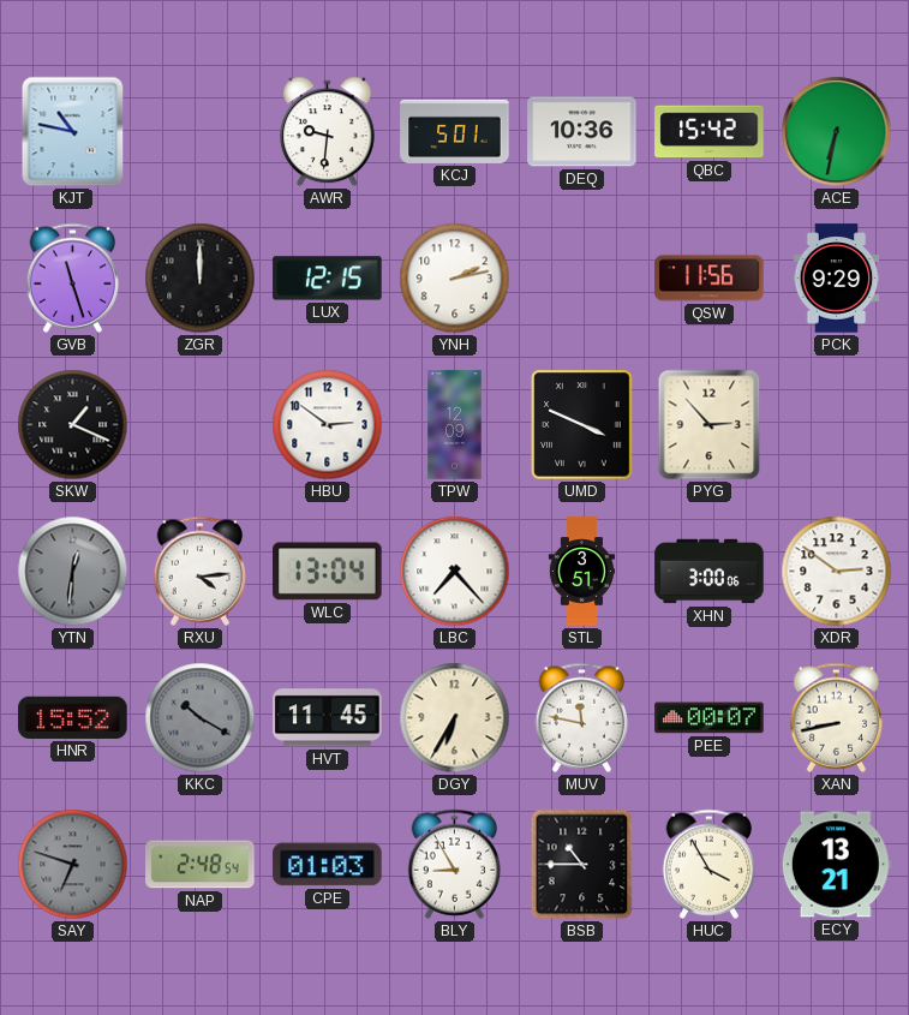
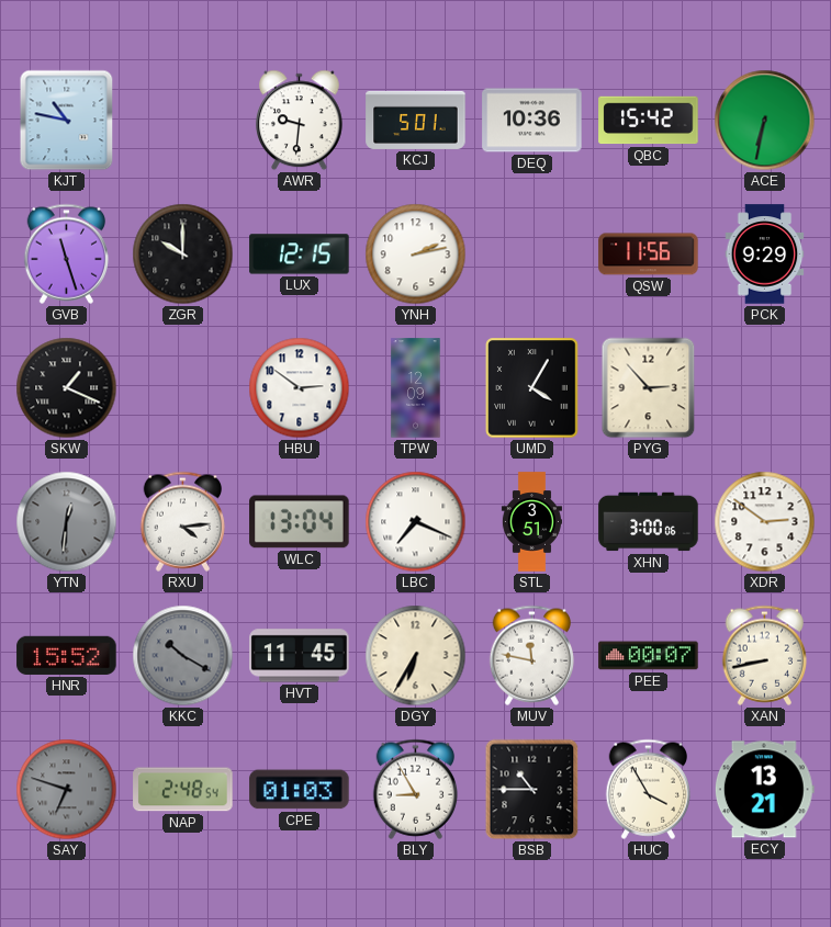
ZGR: 12:00 -> 10:00
UMD: 3:49 -> 4:05
LBC: 7:23 -> 7:19
